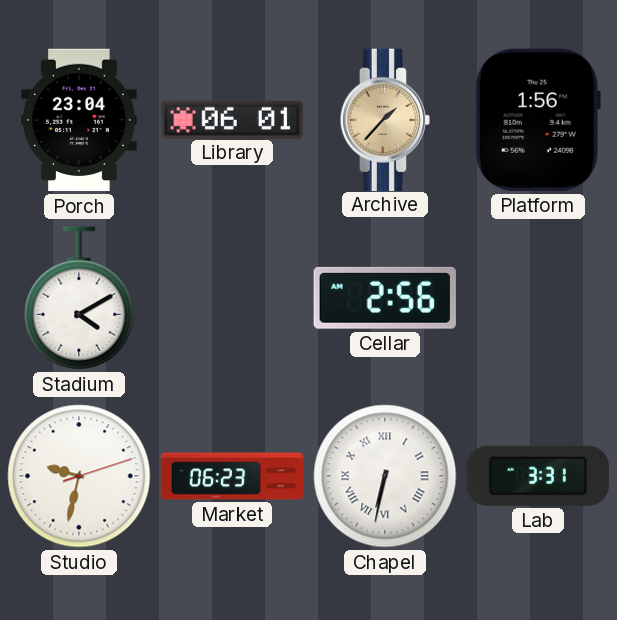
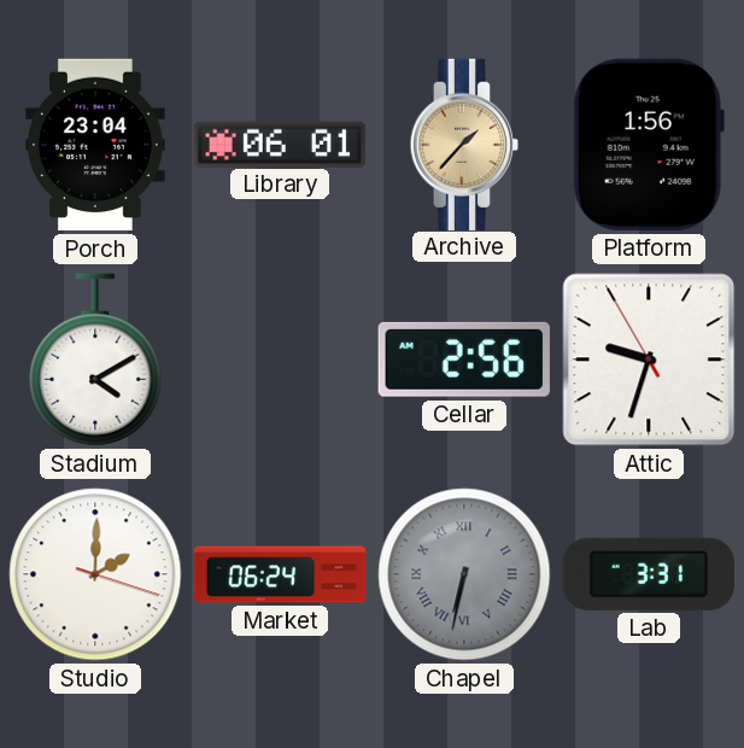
Attic: none -> 9:32
Studio: 9:32 -> 2:00
Market: 06:23 -> 06:24
Chapel dial: white -> grey
